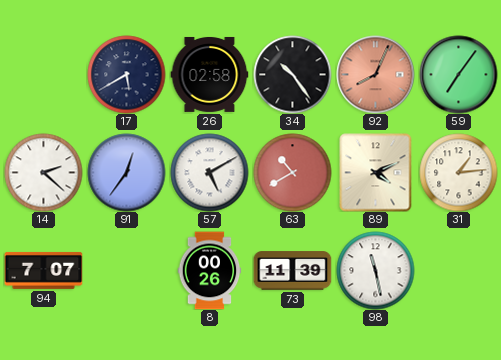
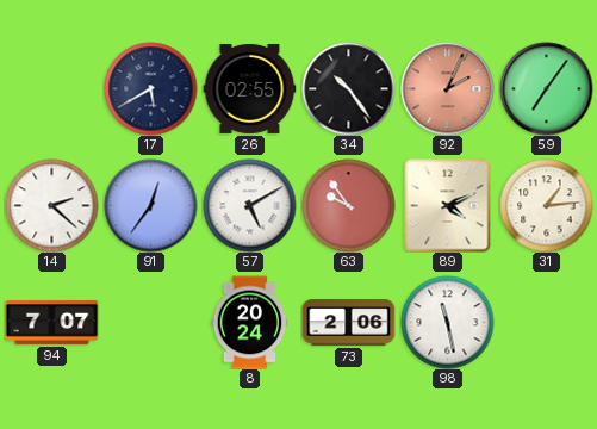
26: 02:58 -> 02:55
92: 8:04 -> 2:04
63: 10:40 -> 9:54
8: 00:26 -> 20:24
73: 11:39 -> 2:06
